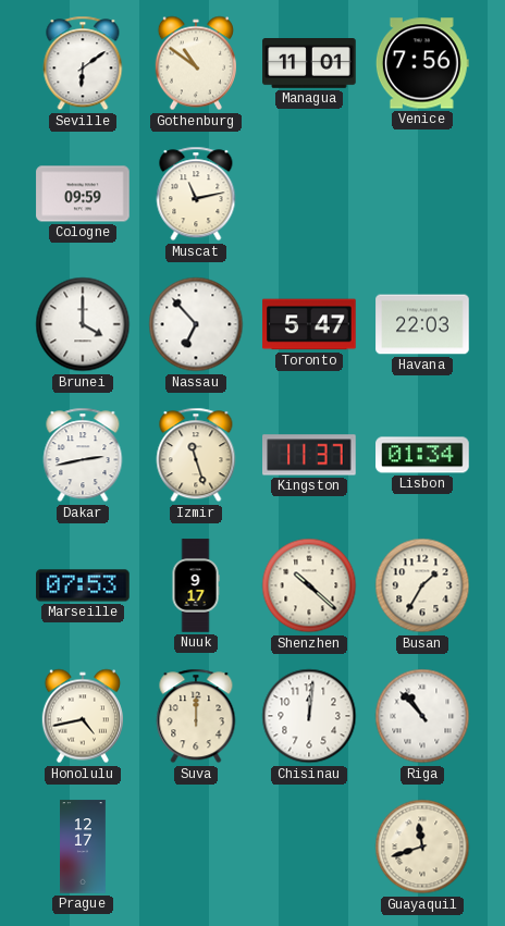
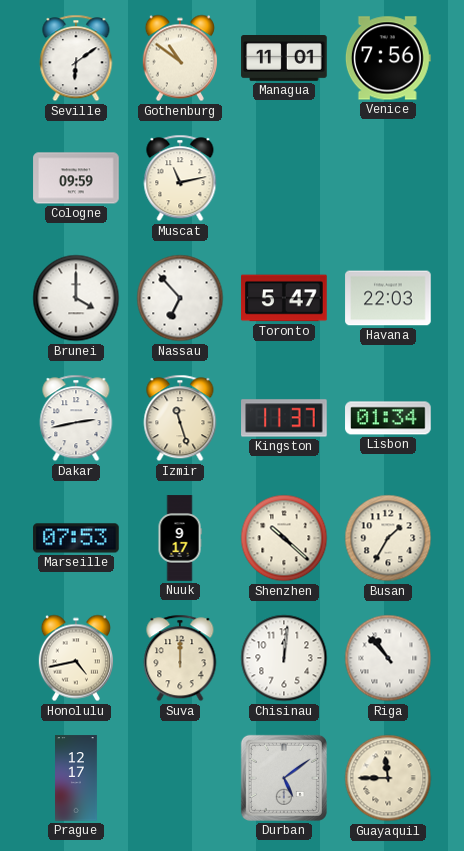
Durban: none -> 5:09
Guayaquil: 11:42 -> 11:45
